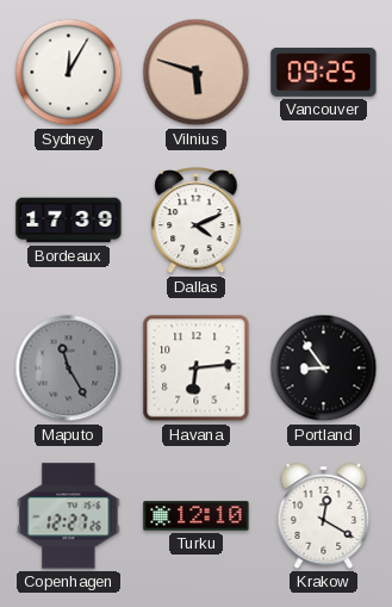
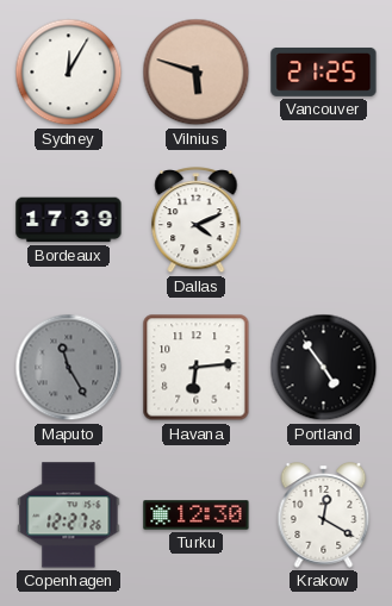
Vancouver: 09:25 -> 21:25
Portland: 8:54 -> 4:54
Turku: 12:10 -> 12:30
